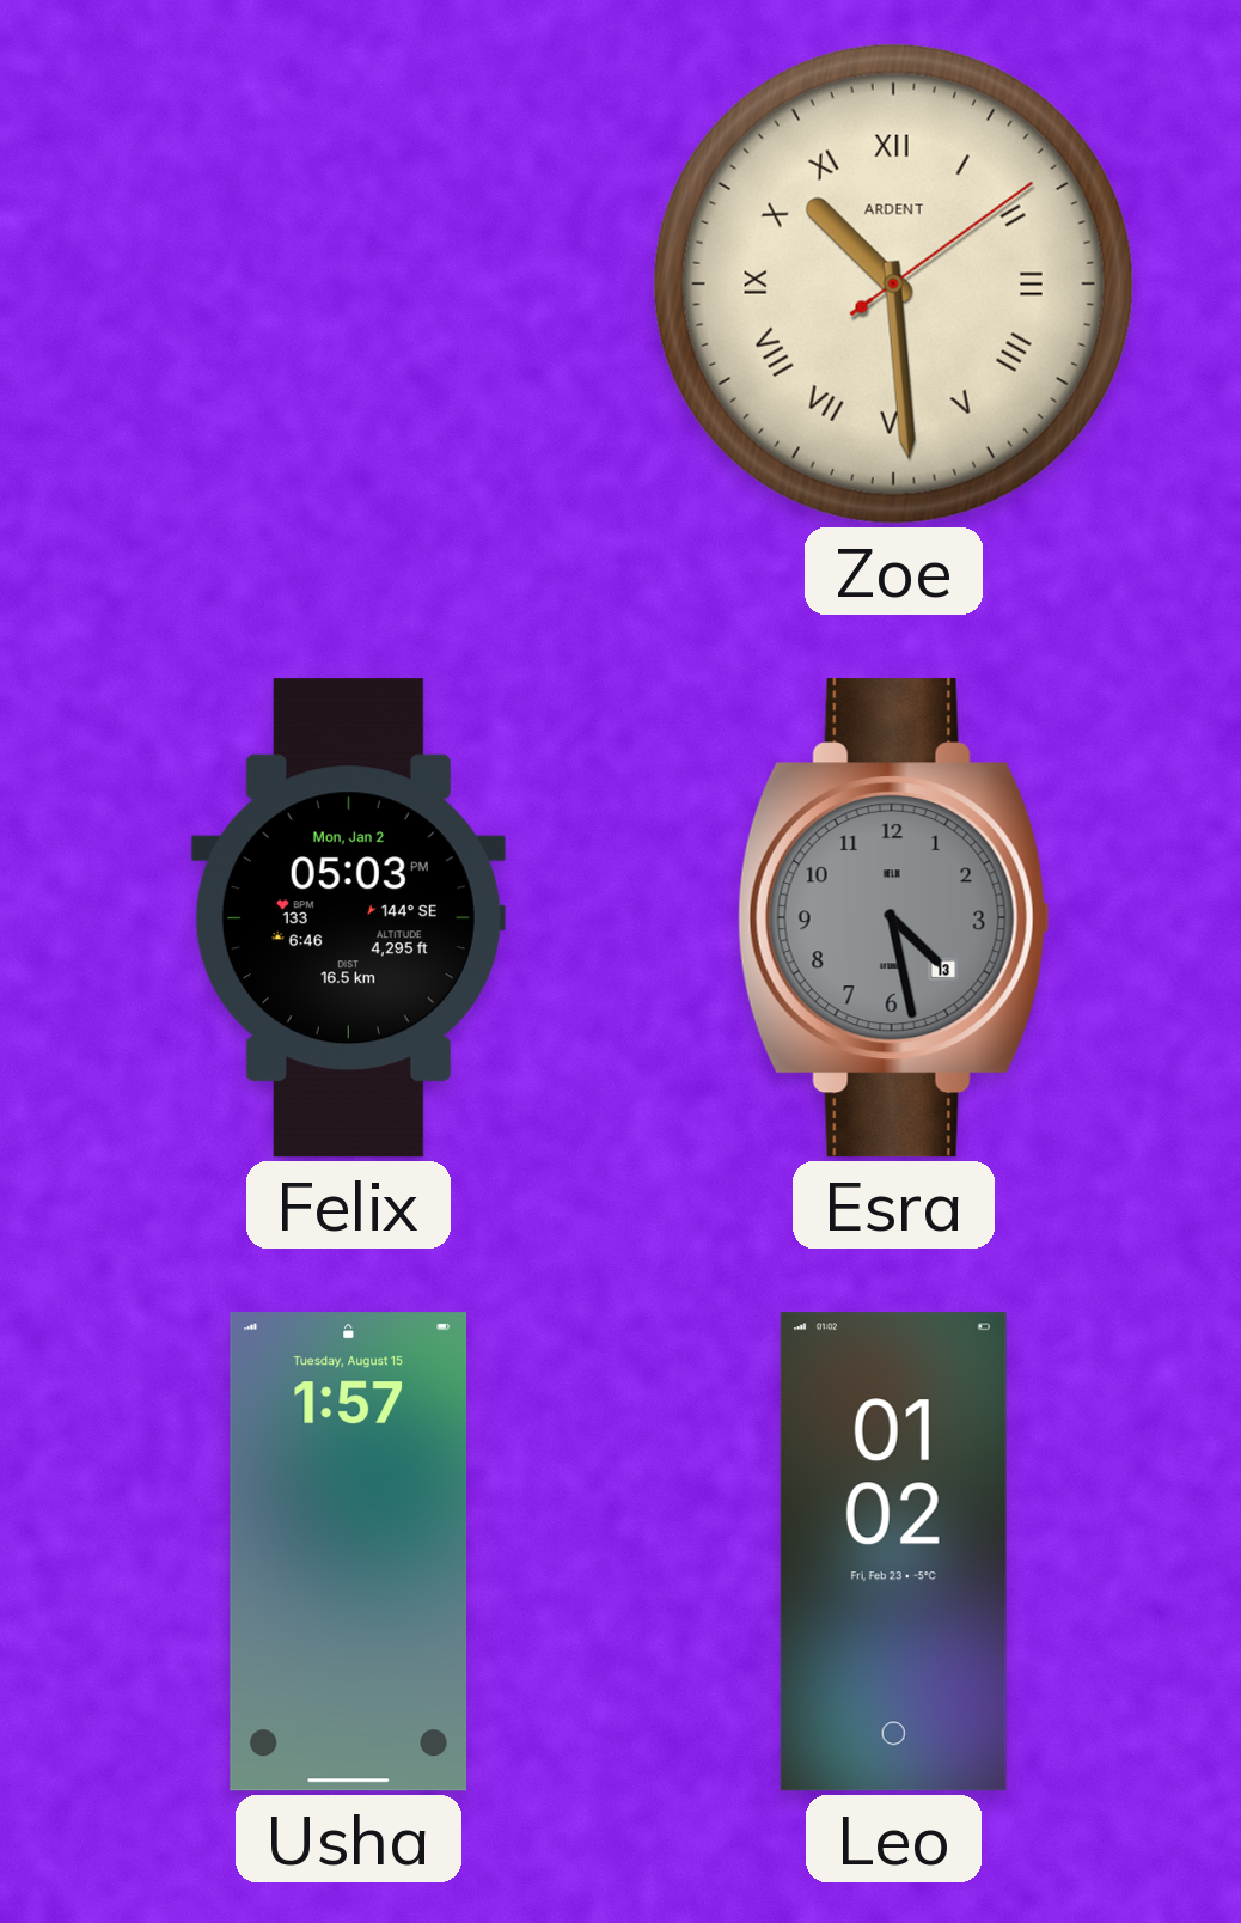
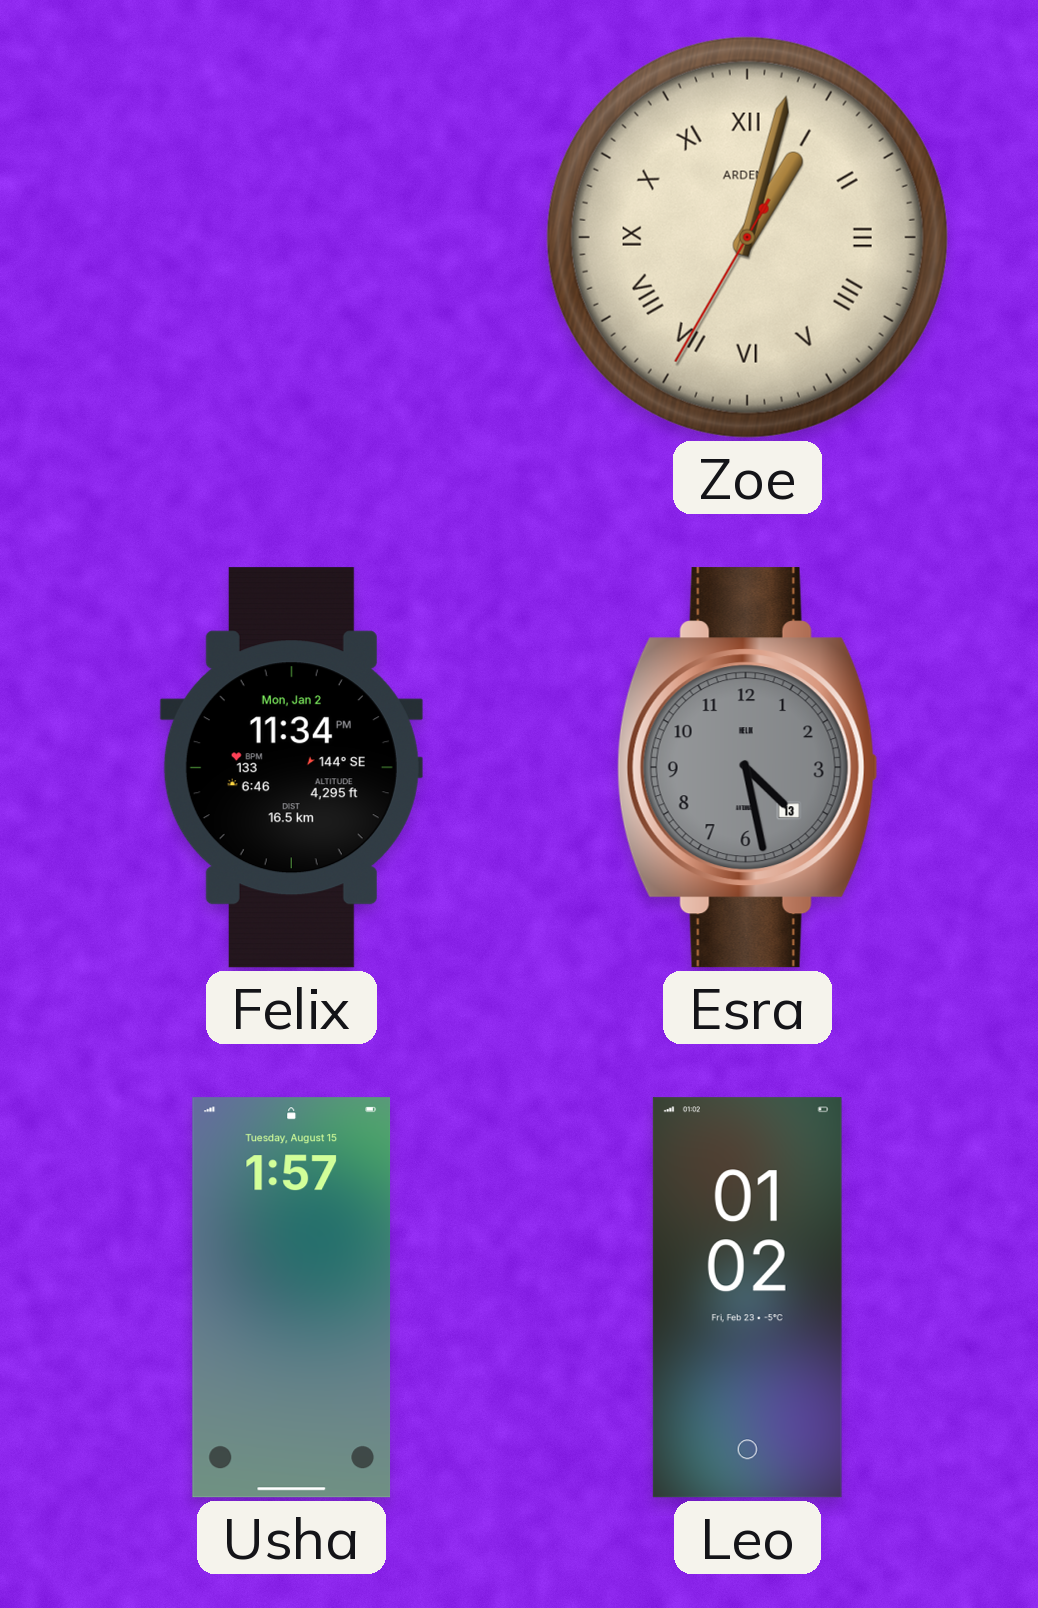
Zoe: 10:29 -> 1:02
Felix: 05:03 -> 11:34
